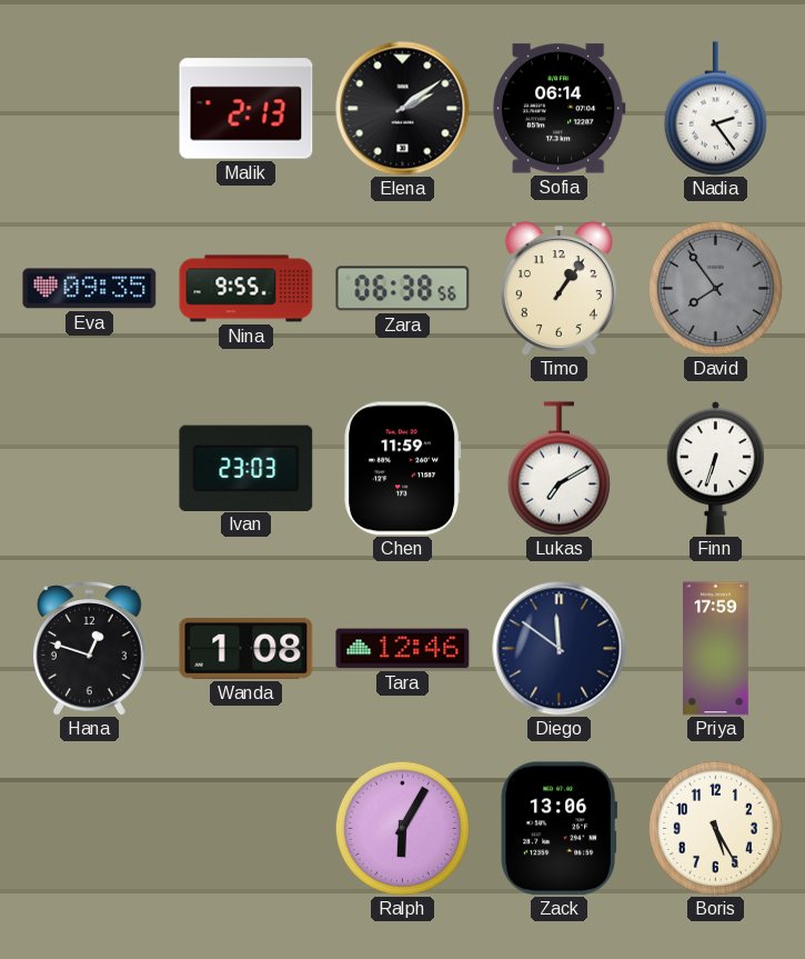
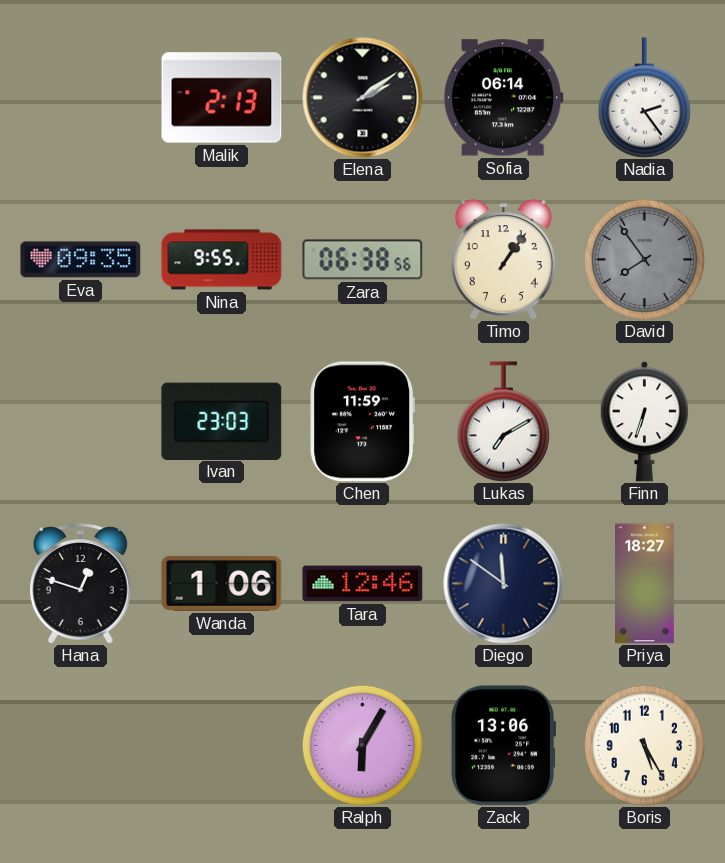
Wanda: 1:08 -> 1:06
Priya: 17:59 -> 18:27
